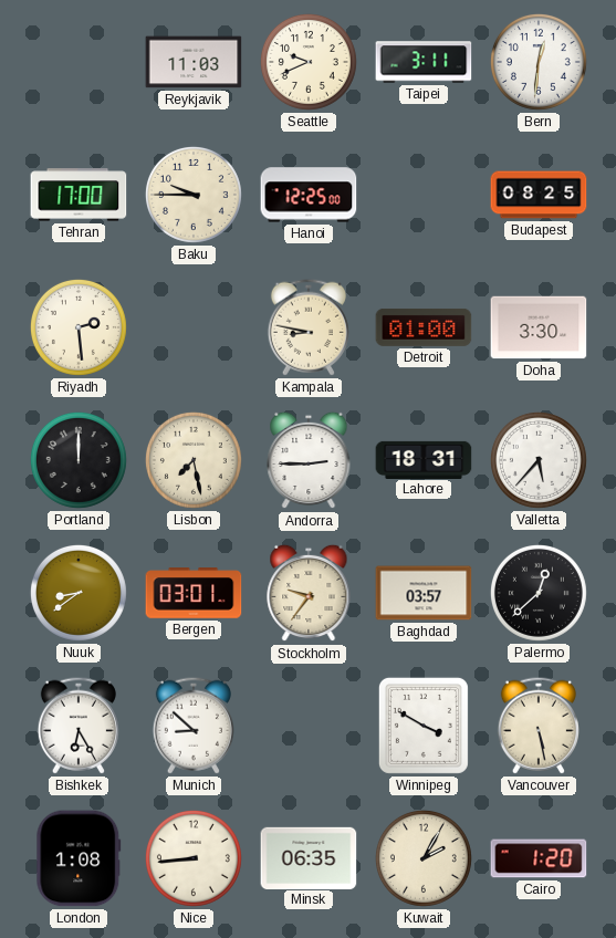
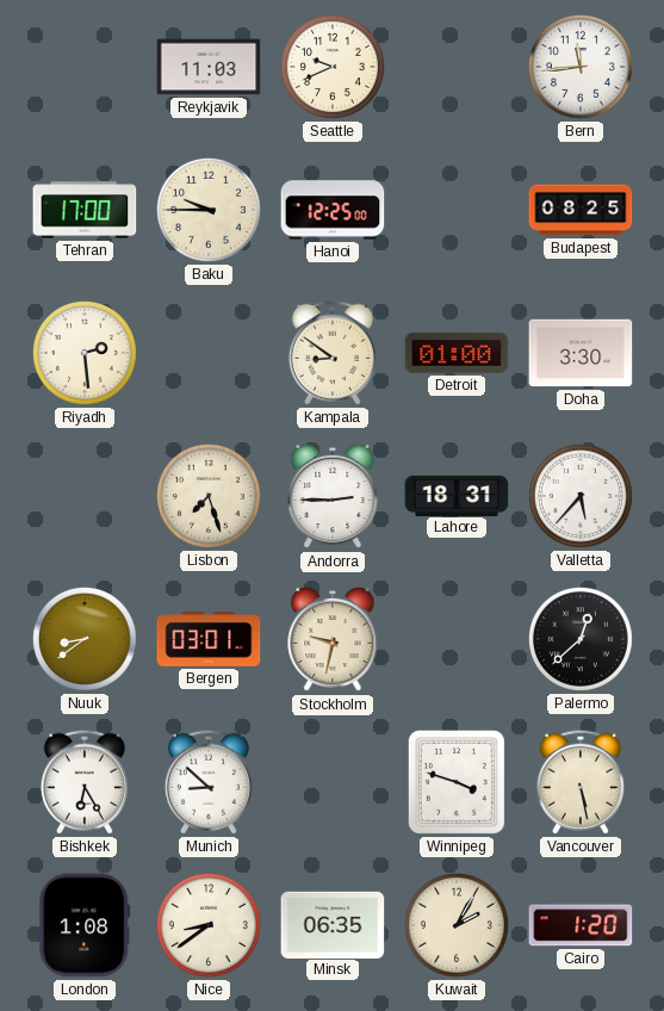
Taipei: 3:11 -> none
Bern: 12:31 -> 11:44
Kampala: 8:47 -> 8:51
Portland: 12:00 -> none
Lisbon: 7:28 -> 7:27
Stockholm: 9:36 -> 9:32
Baghdad: 03:57 -> none
Winnipeg: 3:50 -> 3:48
Nice: 8:44 -> 8:39
